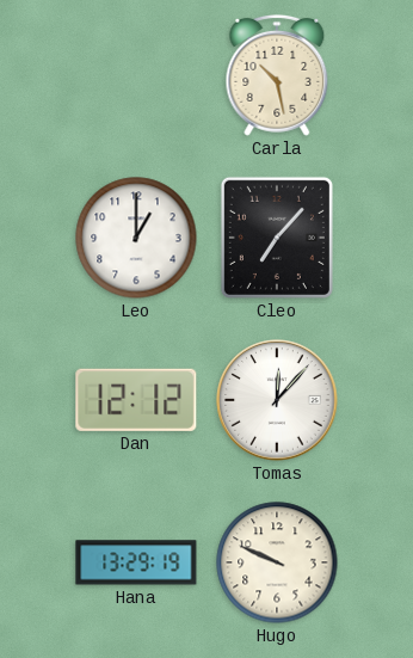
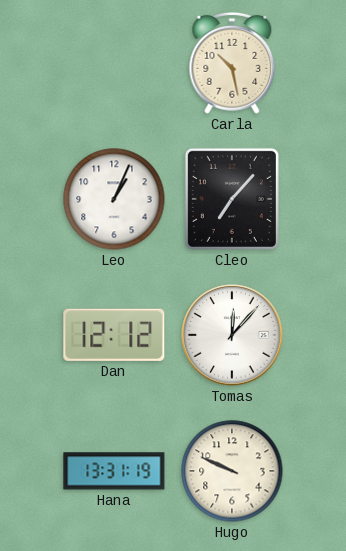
Leo: 1:00 -> 1:04
Hana: 13:29 -> 13:31
